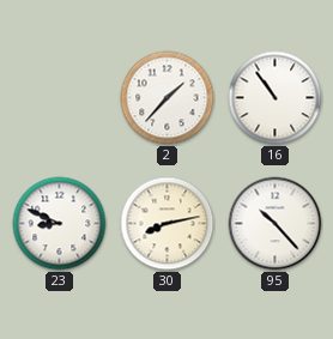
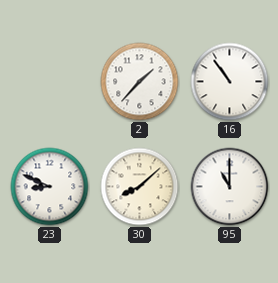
30: 8:13 -> 8:08
95: 10:23 -> 11:00
